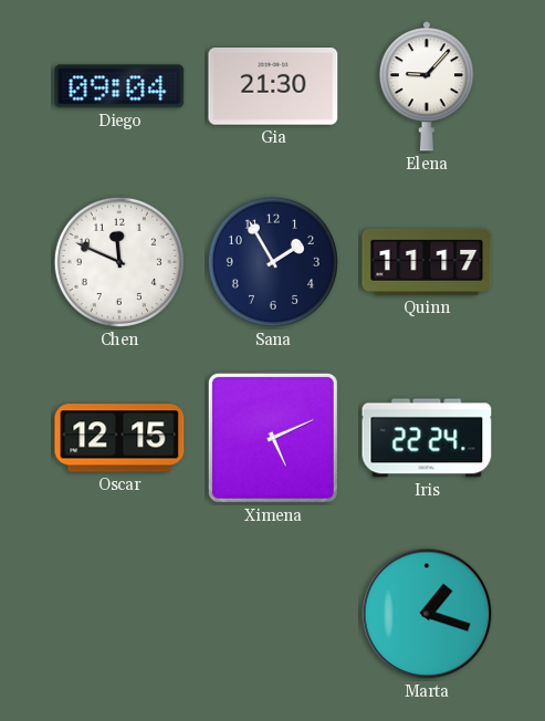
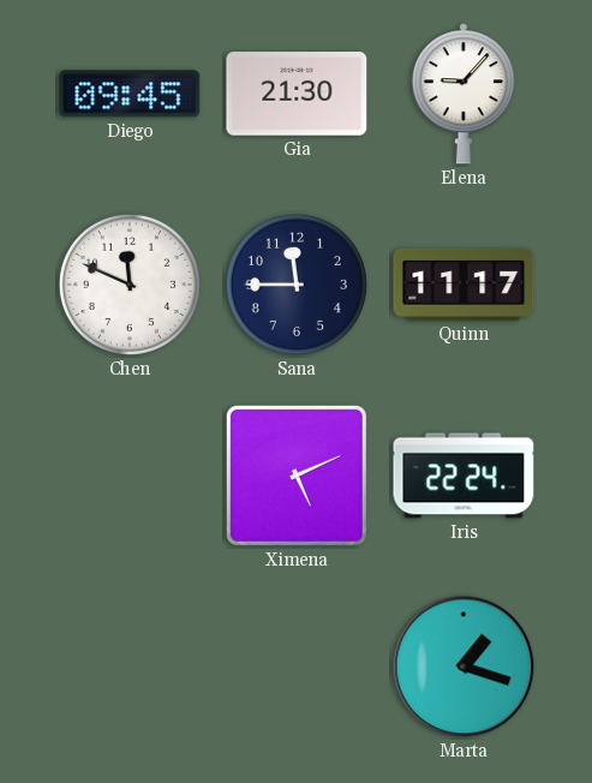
Diego: 09:04 -> 09:45
Sana: 1:55 -> 11:45
Oscar: 12:15 -> none
